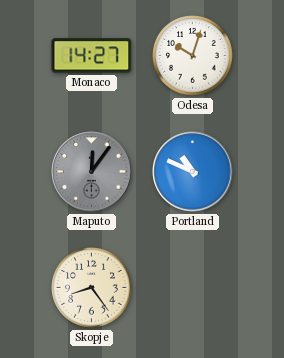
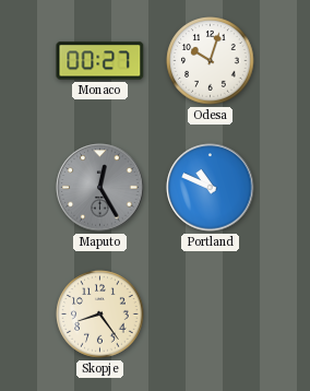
Monaco: 14:27 -> 00:27
Maputo: 12:06 -> 12:25
